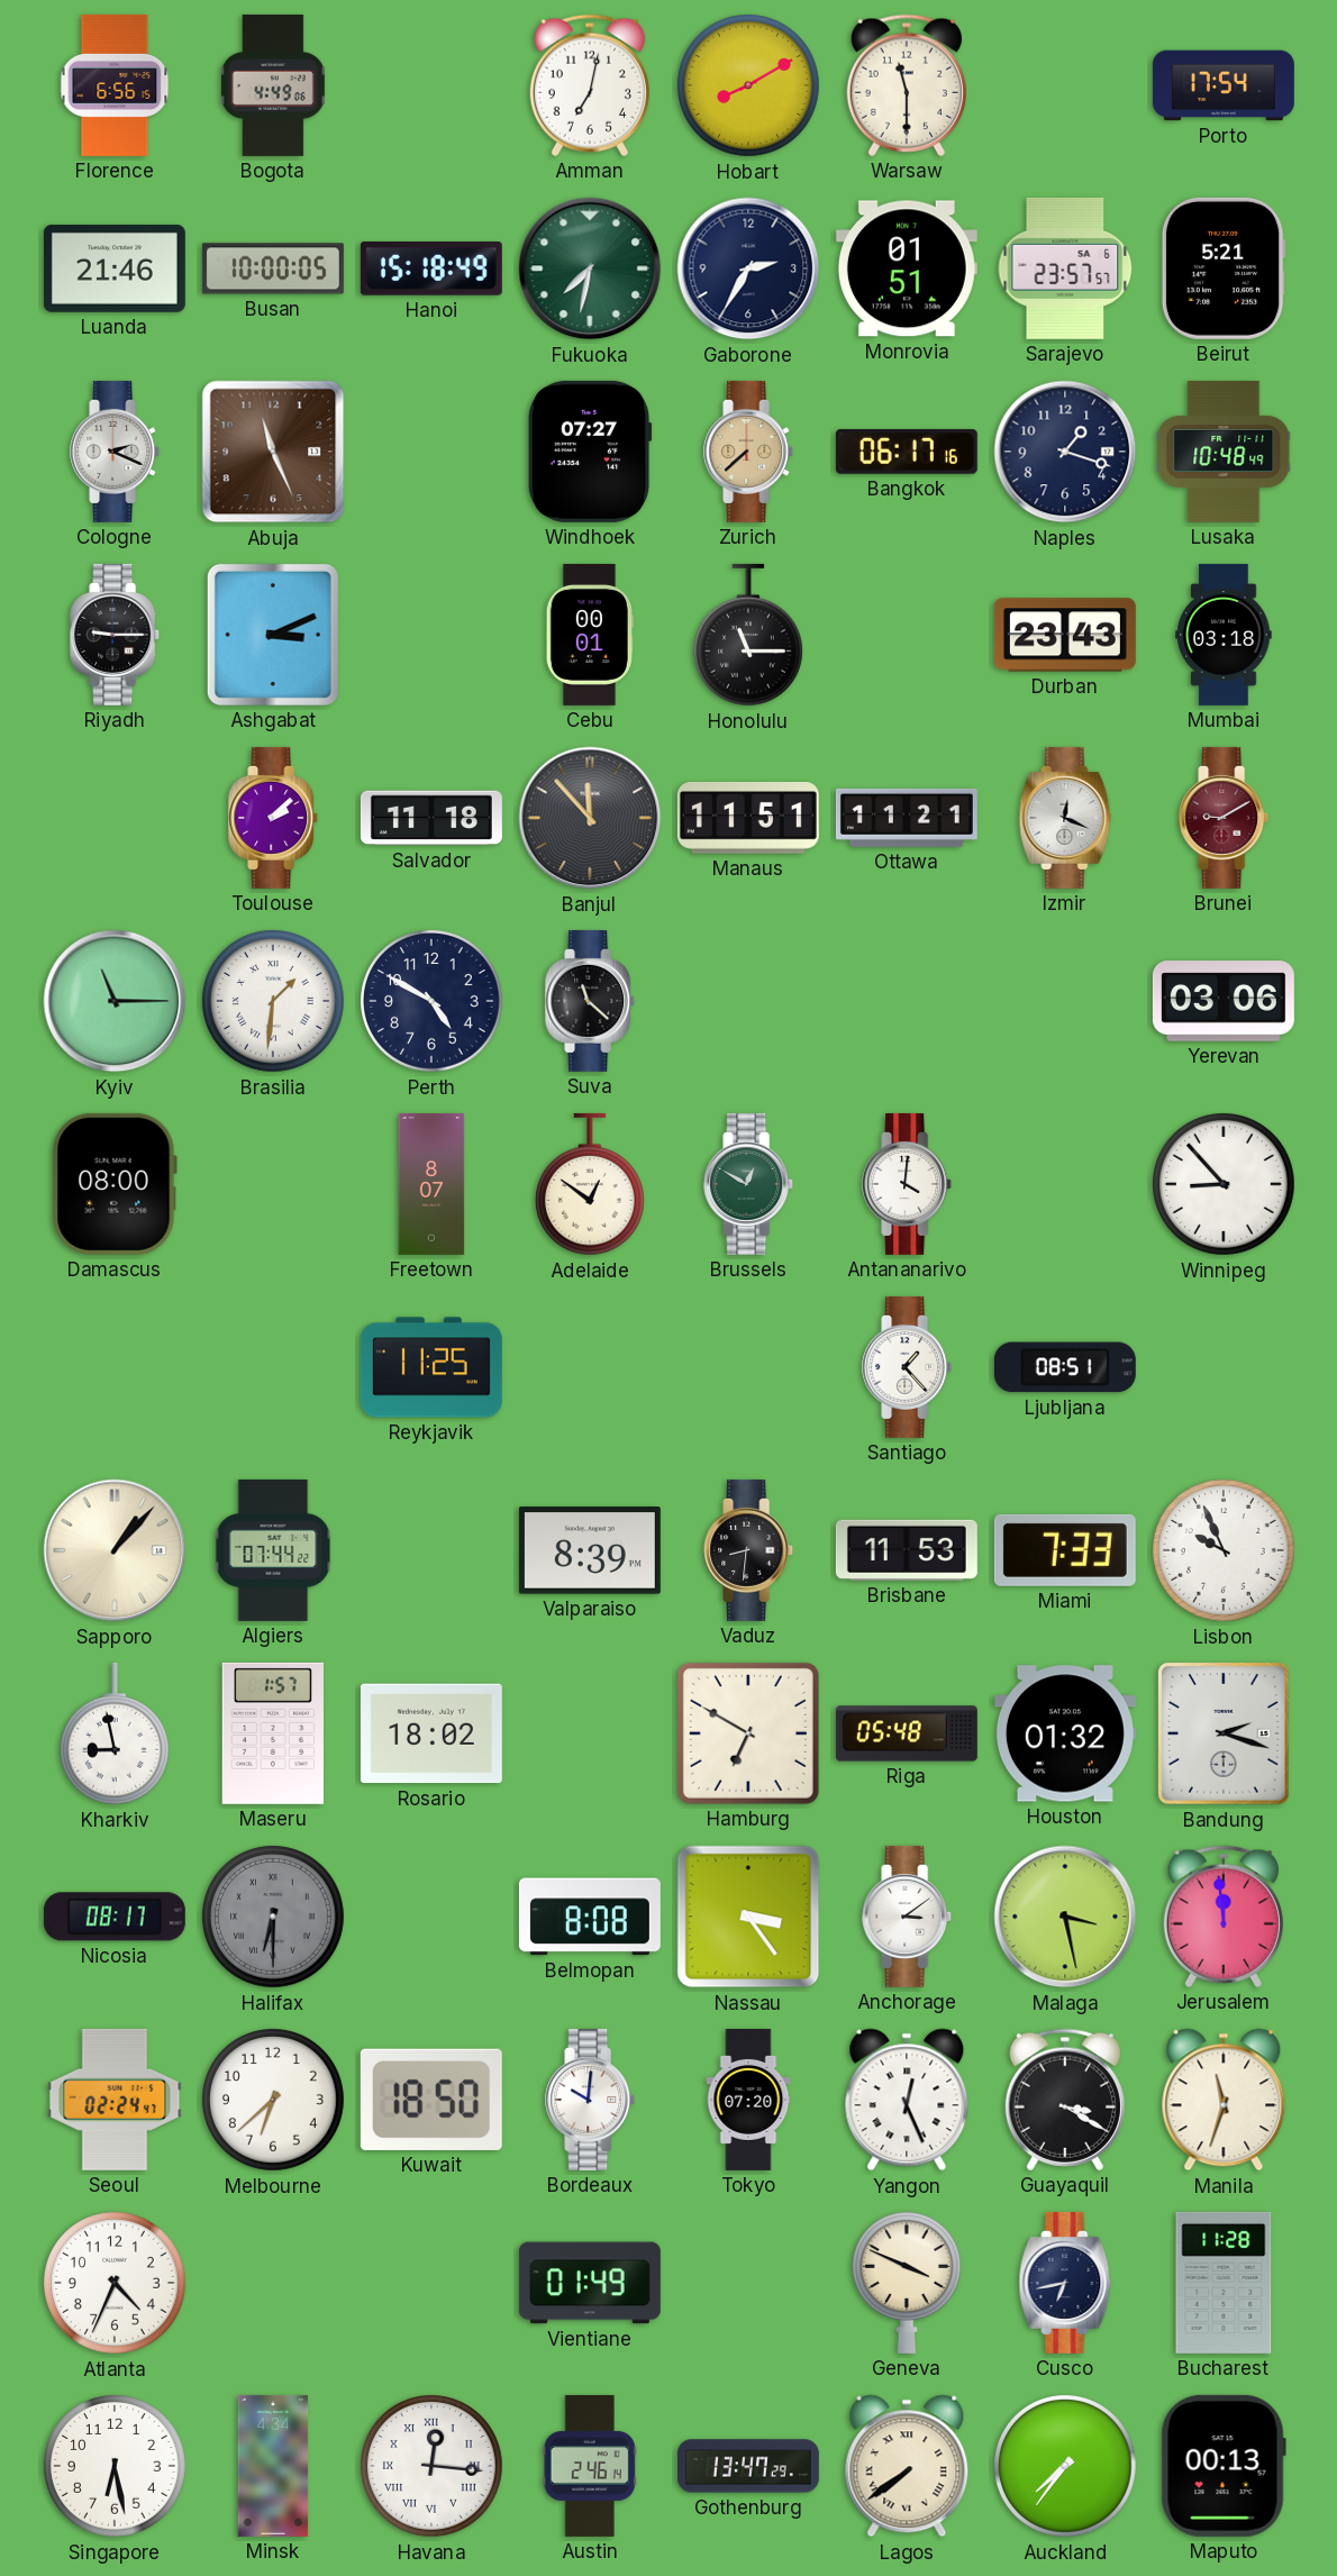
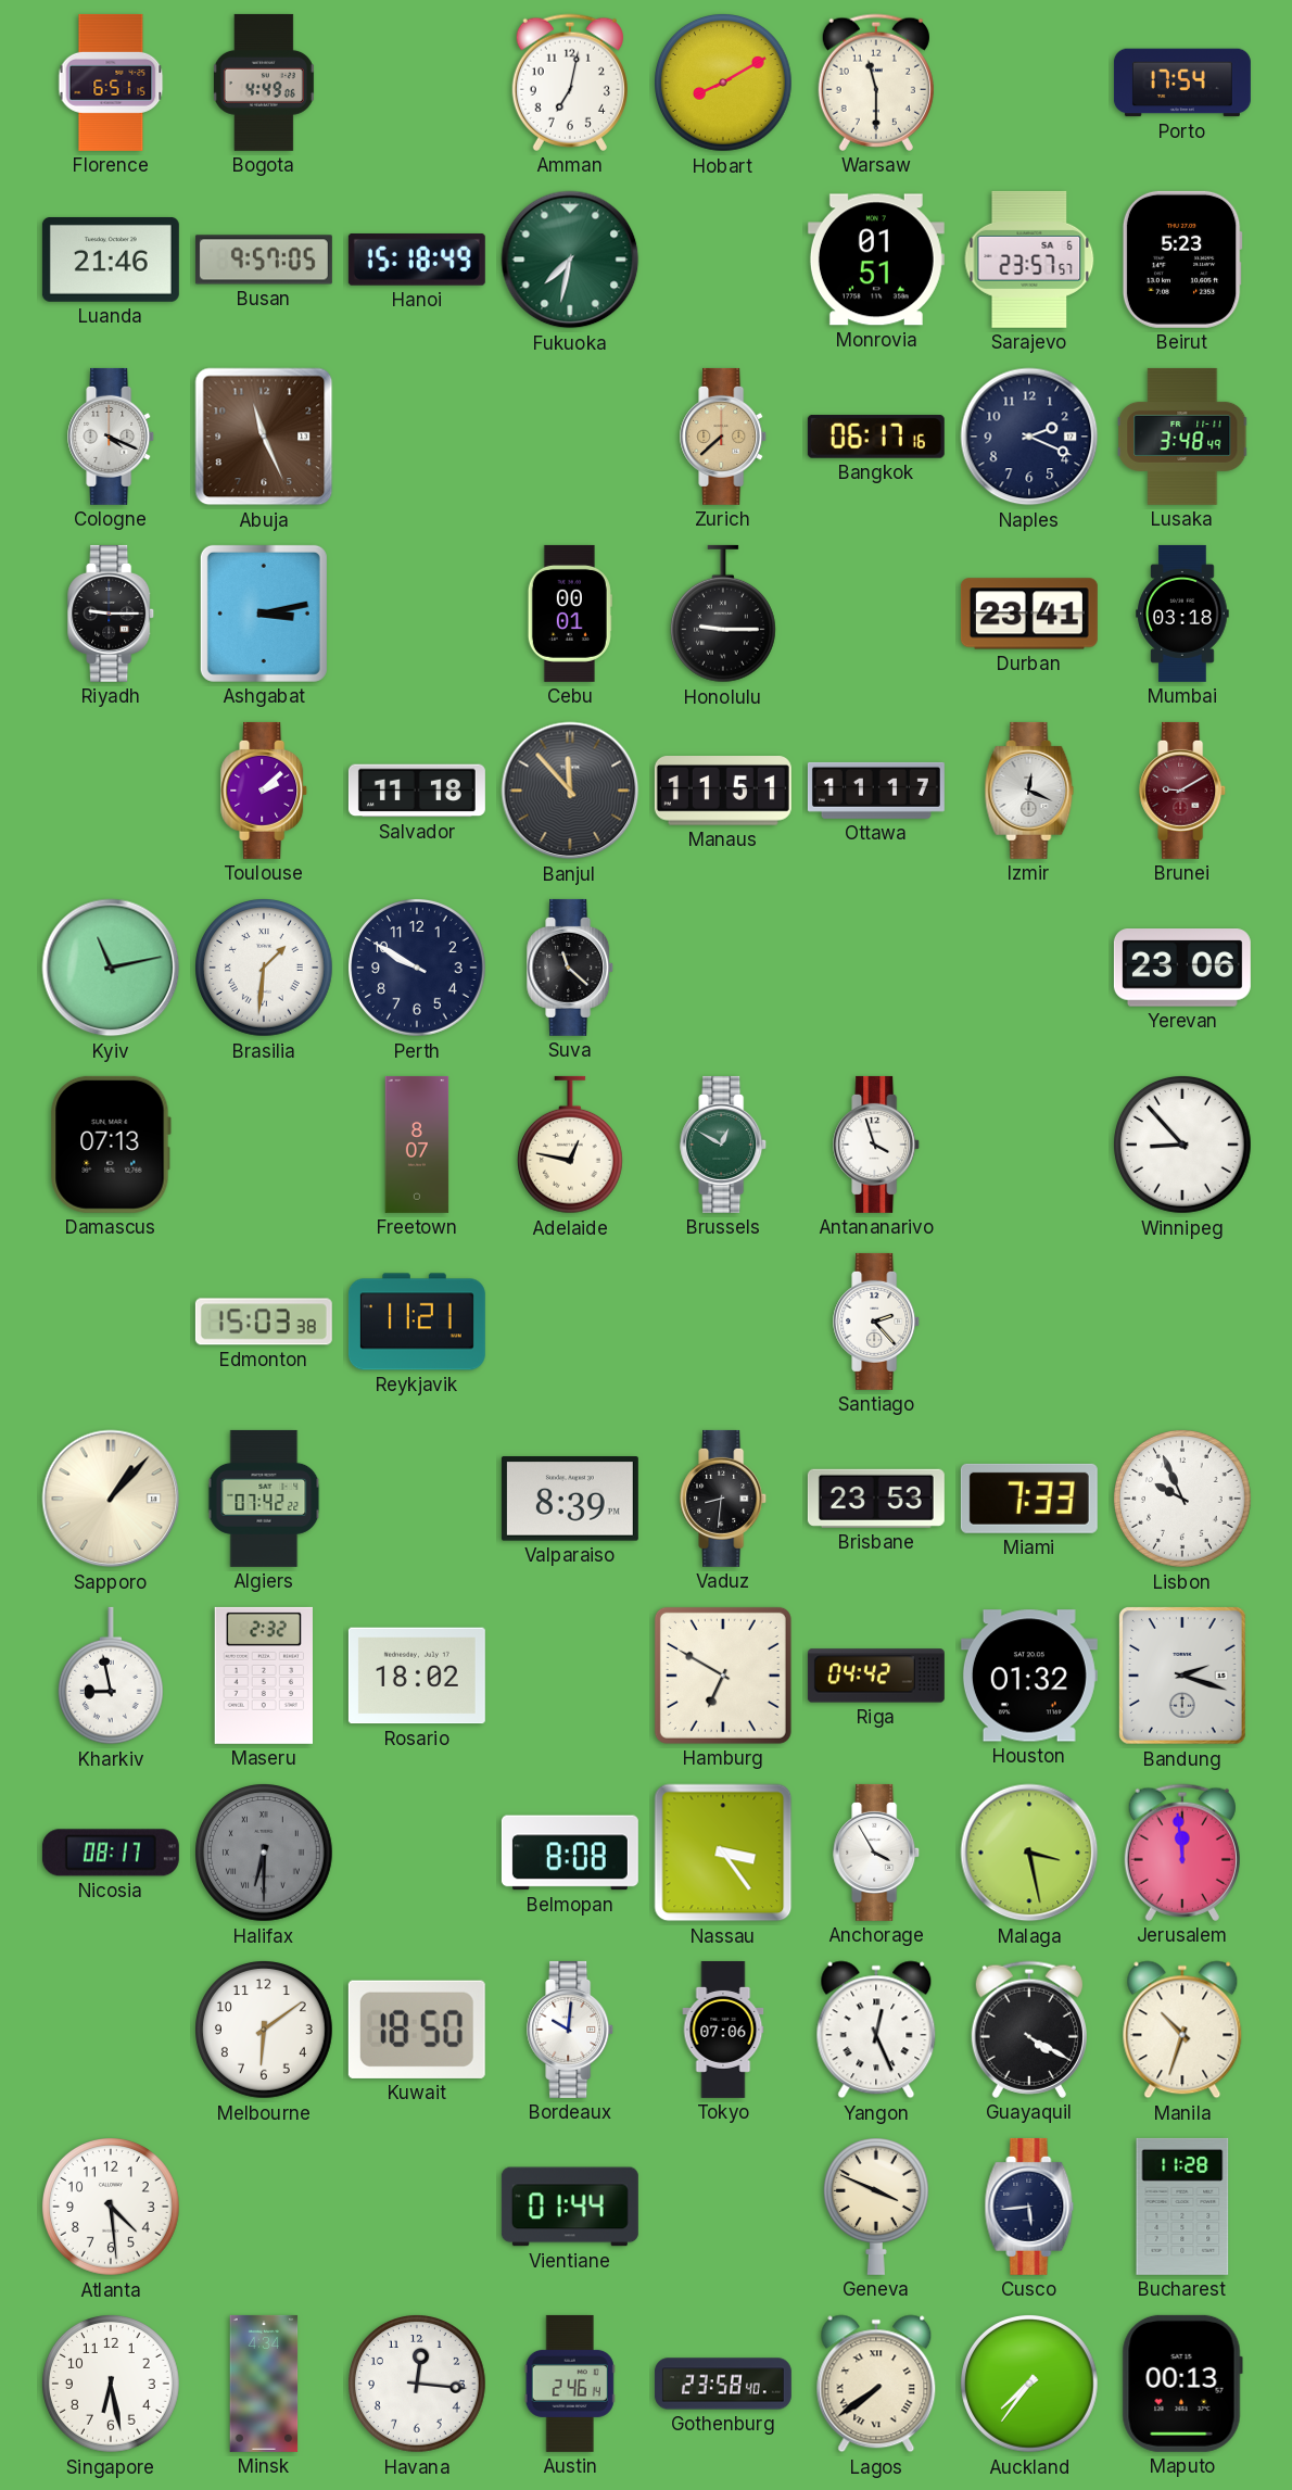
Florence: 6:56 -> 6:51
Busan: 10:00 -> 9:57
Gaborone: 2:35 -> none
Beirut: 5:21 -> 5:23
Cologne: 2:19 -> 4:19
Windhoek: 07:27 -> none
Naples: 1:18 -> 2:19
Lusaka: 10:48 -> 3:48
Ashgabat: 3:11 -> 3:13
Honolulu: 11:15 -> 9:15
Durban: 23:43 -> 23:41
Ottawa: 11:21 -> 11:17
Kyiv: 11:15 -> 11:13
Perth: 4:50 -> 9:50
Yerevan: 03:06 -> 23:06
Damascus: 08:00 -> 07:13
Adelaide: 12:51 -> 12:47
Antananarivo: 4:01 -> 3:57
Edmonton: none -> 15:03
Reykjavik: 11:25 -> 11:21
Santiago: 1:23 -> 2:23
Ljubljana: 08:51 -> none
Algiers: 07:44 -> 07:42
Brisbane: 11:53 -> 23:53
Maseru: 1:57 -> 2:32
Riga: 05:48 -> 04:42
Anchorage: 3:09 -> 3:55
Seoul: 02:24 -> none
Melbourne: 6:38 -> 6:09
Tokyo: 07:20 -> 07:06
Guayaquil: 3:20 -> 4:20
Manila: 11:33 -> 10:33
Atlanta: 4:34 -> 4:29
Vientiane: 01:49 -> 01:44
Cusco: 6:43 -> 5:44
Havana numerals: Roman -> Arabic
Gothenburg: 13:47 -> 23:58
